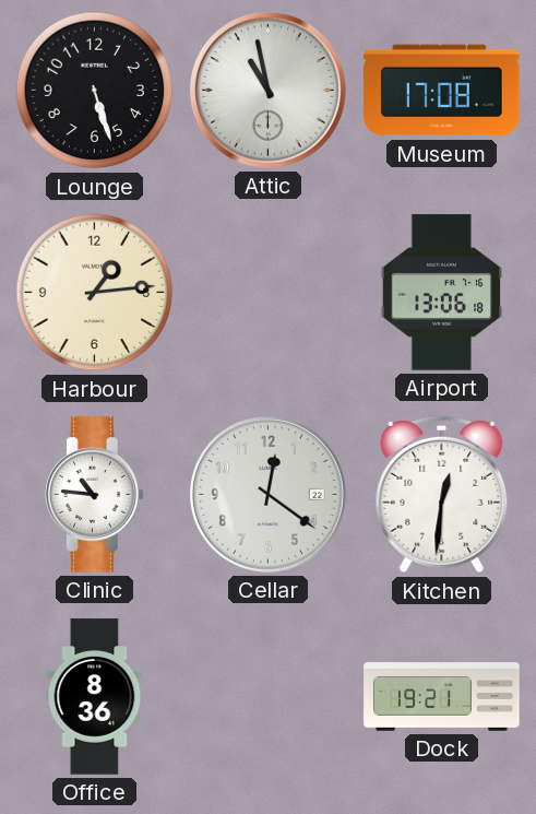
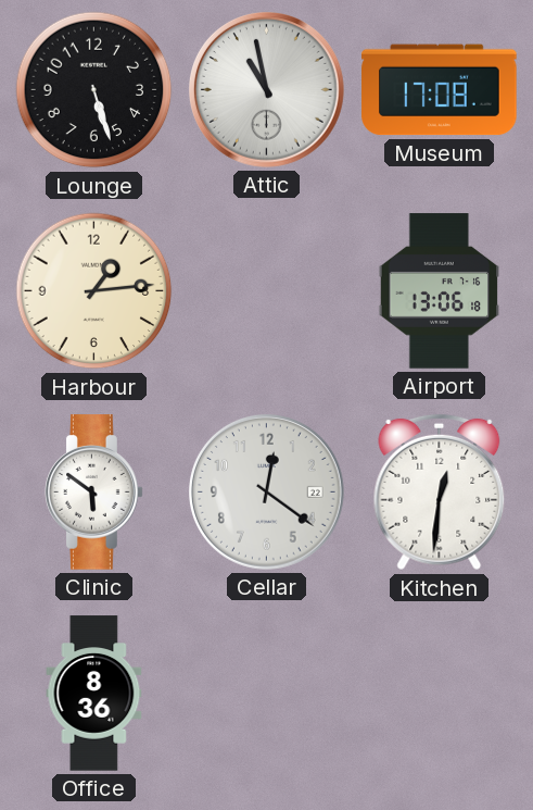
Clinic: 10:46 -> 5:51
Dock: 19:21 -> none
